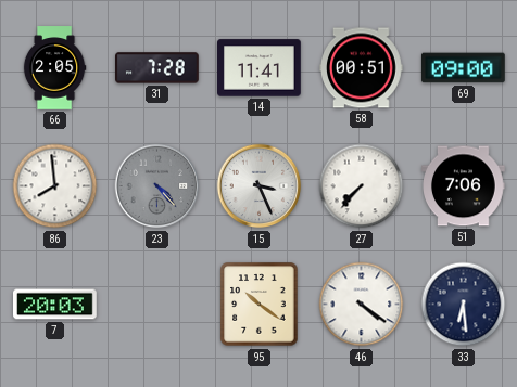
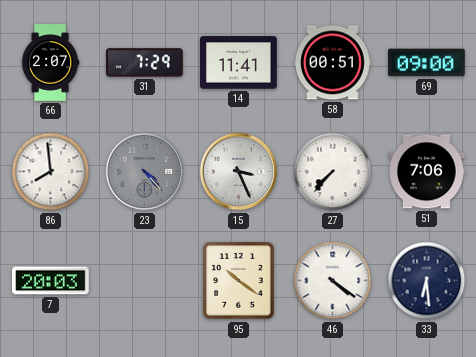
66: 2:05 -> 2:07
31: 7:28 -> 7:29
